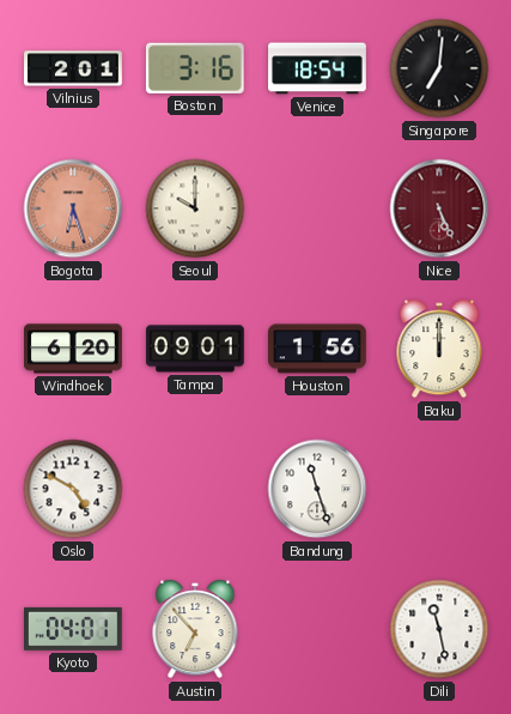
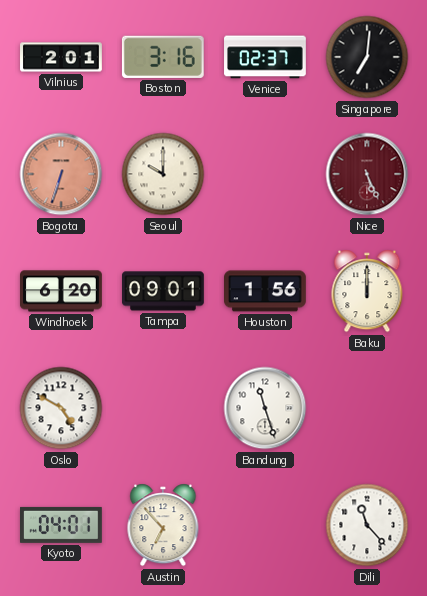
Venice: 18:54 -> 02:37
Bogota: 6:27 -> 6:33
Dili: 11:28 -> 11:23
